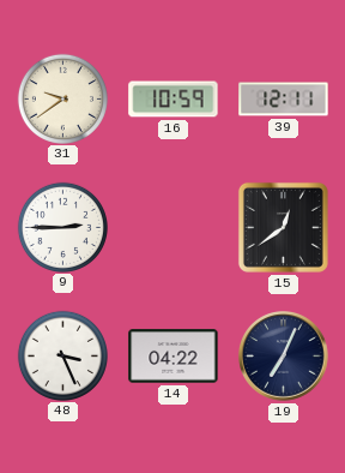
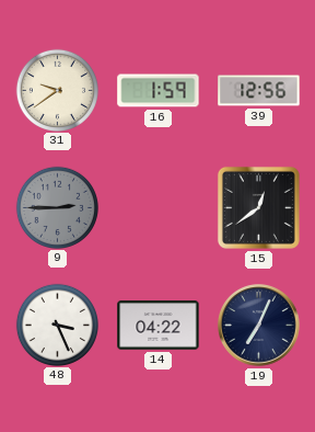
16: 10:59 -> 1:59
39: 12:11 -> 12:56
9 dial: white -> grey
